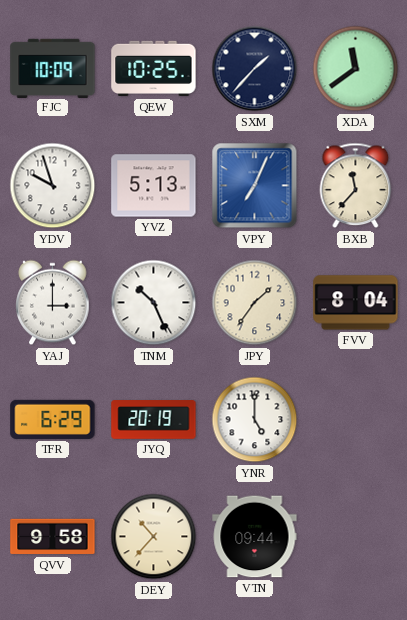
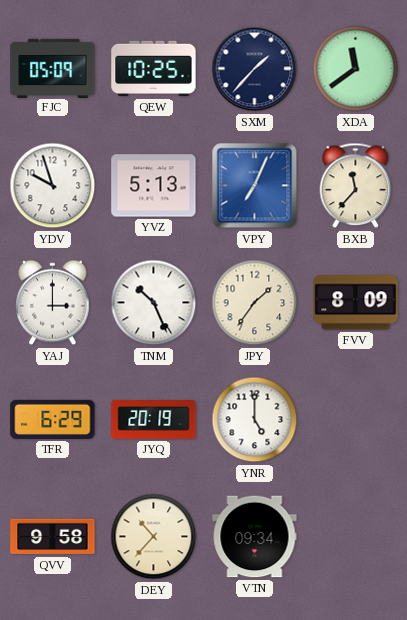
FJC: 10:09 -> 05:09
FVV: 8:04 -> 8:09
VTN: 09:44 -> 09:34
